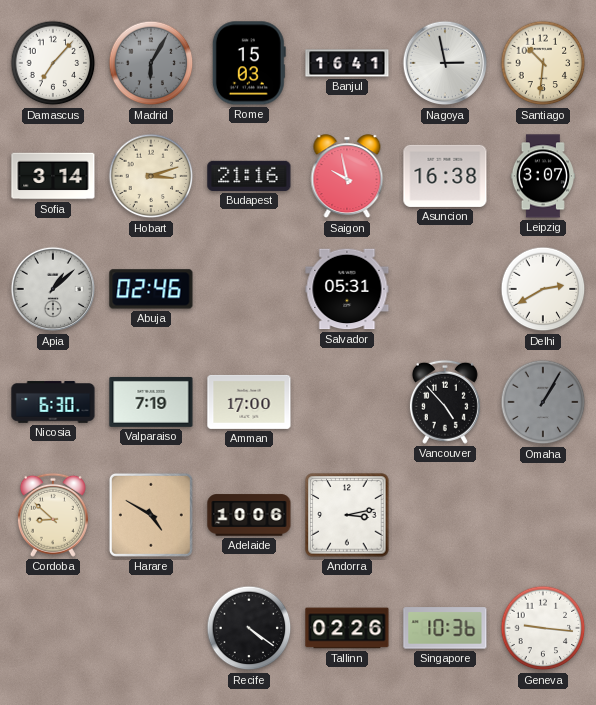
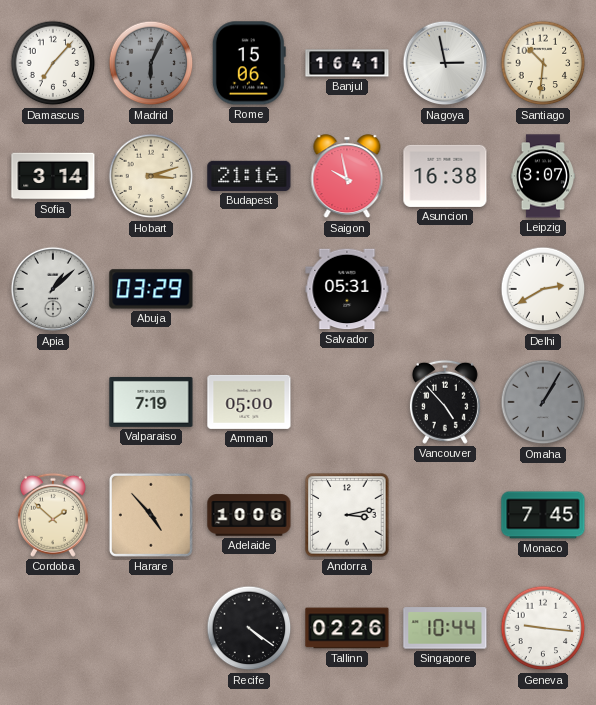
Madrid: 6:05 -> 6:04
Rome: 15:03 -> 15:06
Abuja: 02:46 -> 03:29
Nicosia: 6:30 -> none
Amman: 17:00 -> 05:00
Cordoba: 8:52 -> 1:52
Harare: 4:50 -> 4:53
Monaco: none -> 7:45
Singapore: 10:36 -> 10:44
